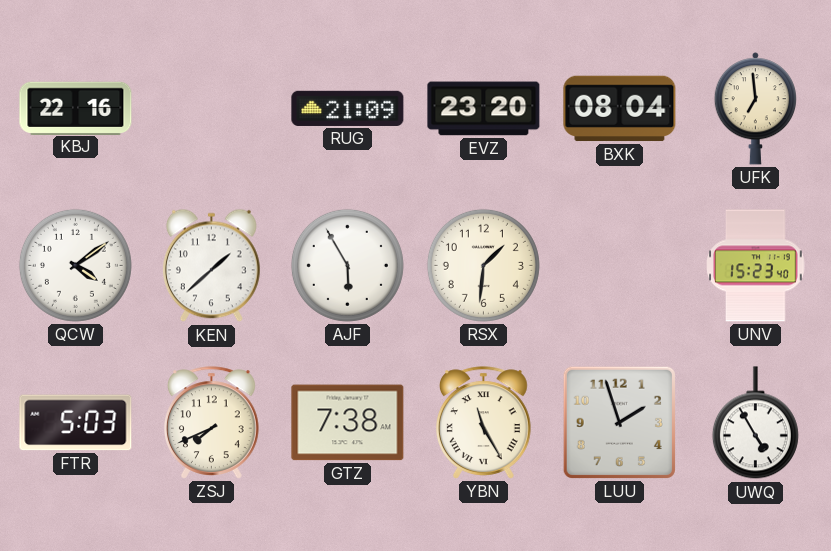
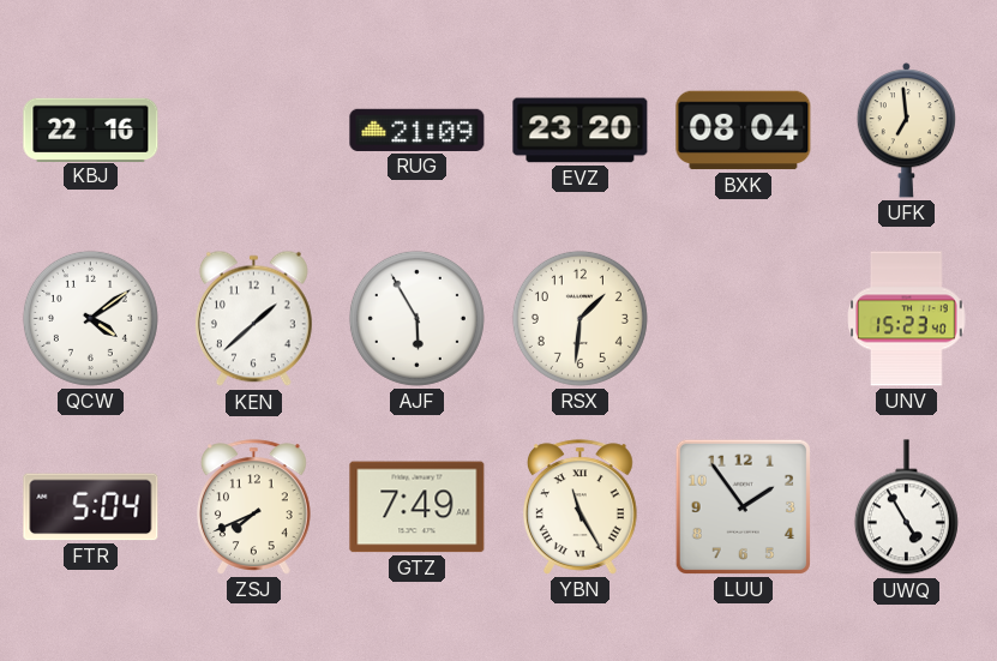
FTR: 5:03 -> 5:04
GTZ: 7:38 -> 7:49
LUU: 1:57 -> 1:54
